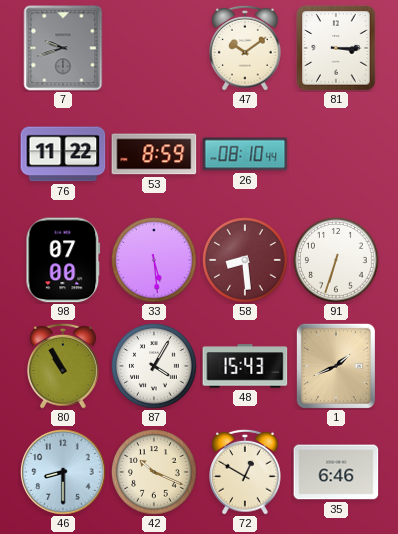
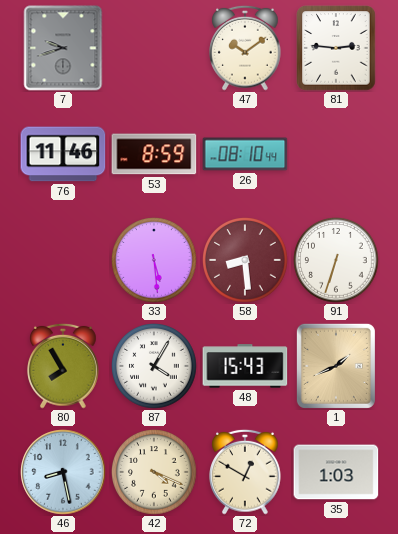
81: 3:15 -> 2:46
76: 11:22 -> 11:46
98: 07:00 -> none
80: 10:55 -> 7:55
46: 8:30 -> 8:28
42: 10:19 -> 4:19
35: 6:46 -> 1:03
